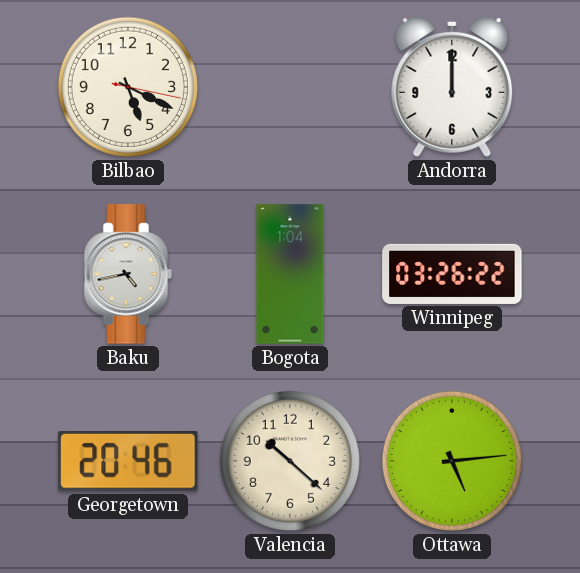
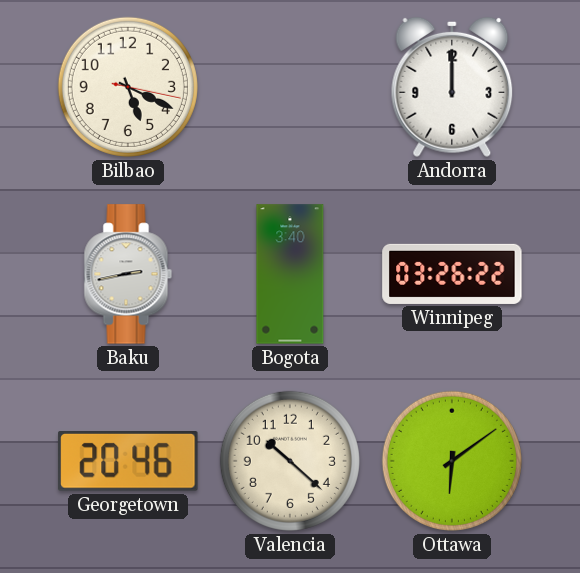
Baku: 4:43 -> 2:43
Bogota: 1:04 -> 3:40
Ottawa: 5:14 -> 6:09
